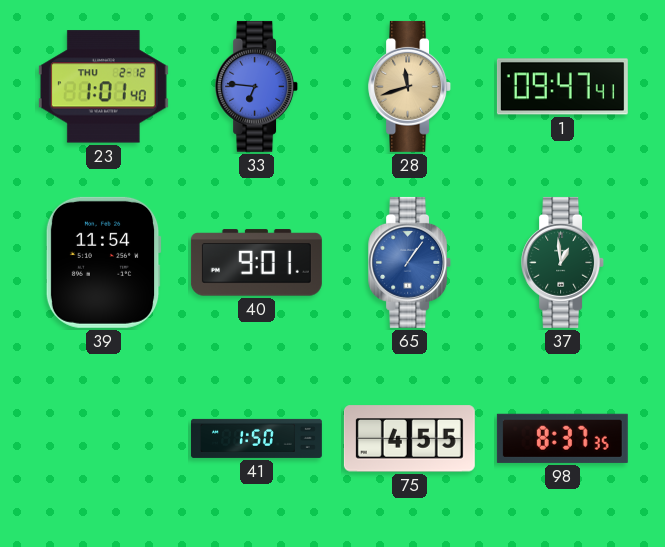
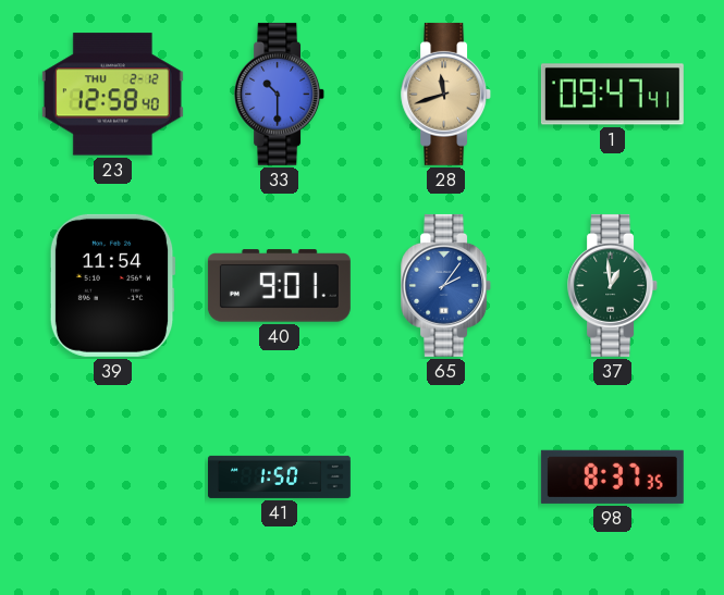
23: 1:01 -> 12:58
33: 6:46 -> 10:30
65: 1:06 -> 2:06
75: 4:55 -> none
